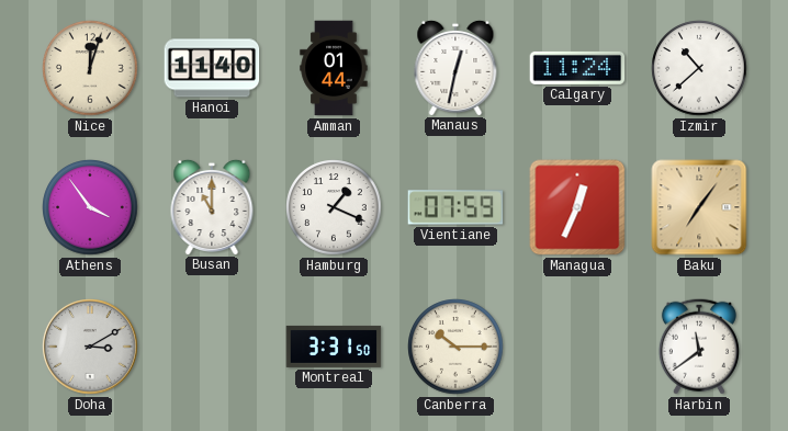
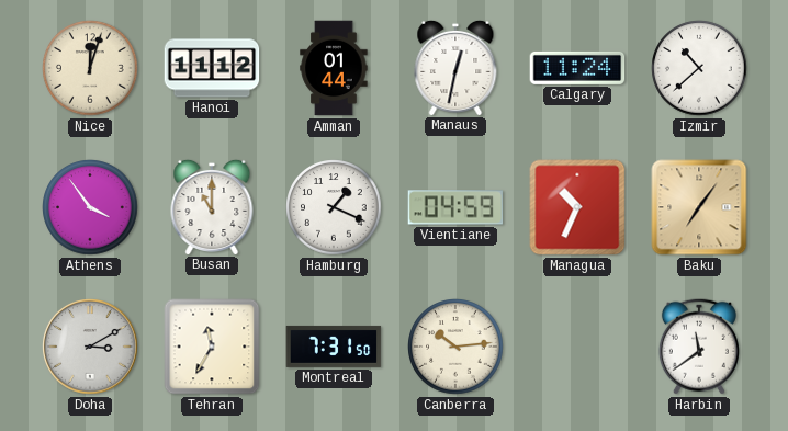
Hanoi: 11:40 -> 11:12
Vientiane: 07:59 -> 04:59
Managua: 12:34 -> 10:34
Tehran: none -> 11:35
Montreal: 3:31 -> 7:31
Canberra: 10:15 -> 10:14
